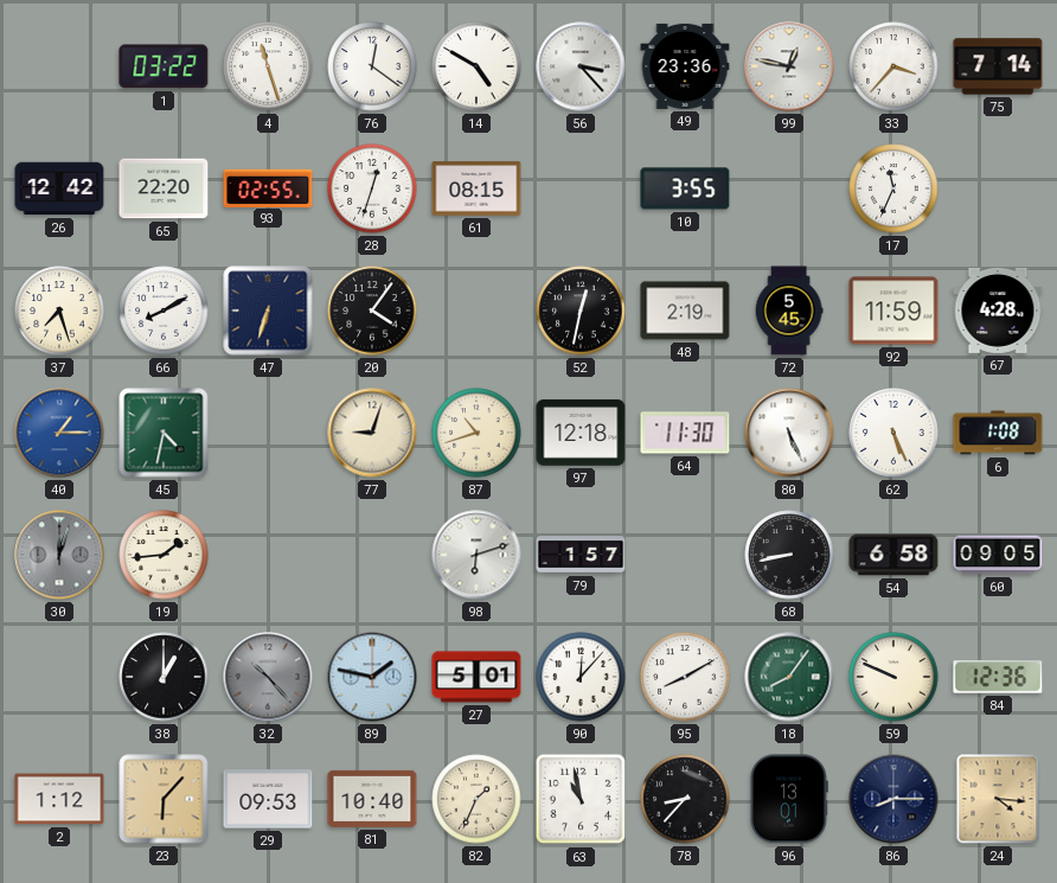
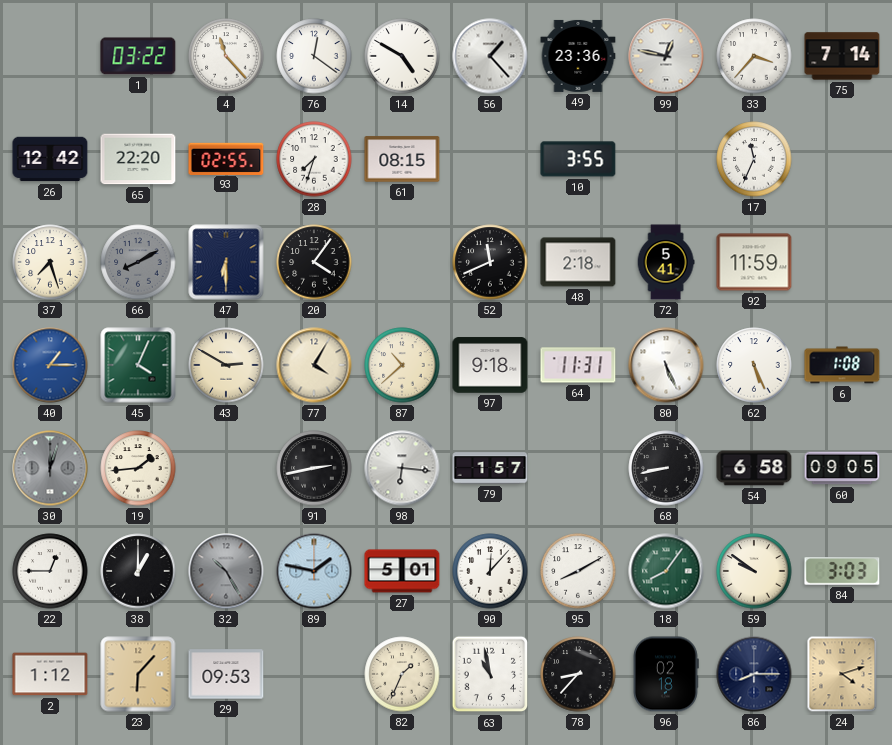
4: 11:27 -> 11:23
56: 3:23 -> 1:23
28: 12:33 -> 7:33
66 dial: white -> grey
47: 6:33 -> 6:30
52: 12:32 -> 11:41
48: 2:19 -> 2:18
72: 5:45 -> 5:41
67: 4:28 -> none
45: 4:32 -> 4:04
43: none -> 2:50
77: 9:03 -> 4:05
87: 10:42 -> 10:38
97: 12:18 -> 9:18
64: 11:30 -> 11:31
91: none -> 2:43
98: 6:12 -> 6:16
22: none -> 12:45
32: 10:23 -> 10:25
59: 9:49 -> 9:51
84: 12:36 -> 3:03
81: 10:40 -> none
96: 13:01 -> 02:18
24: 4:16 -> 4:12
